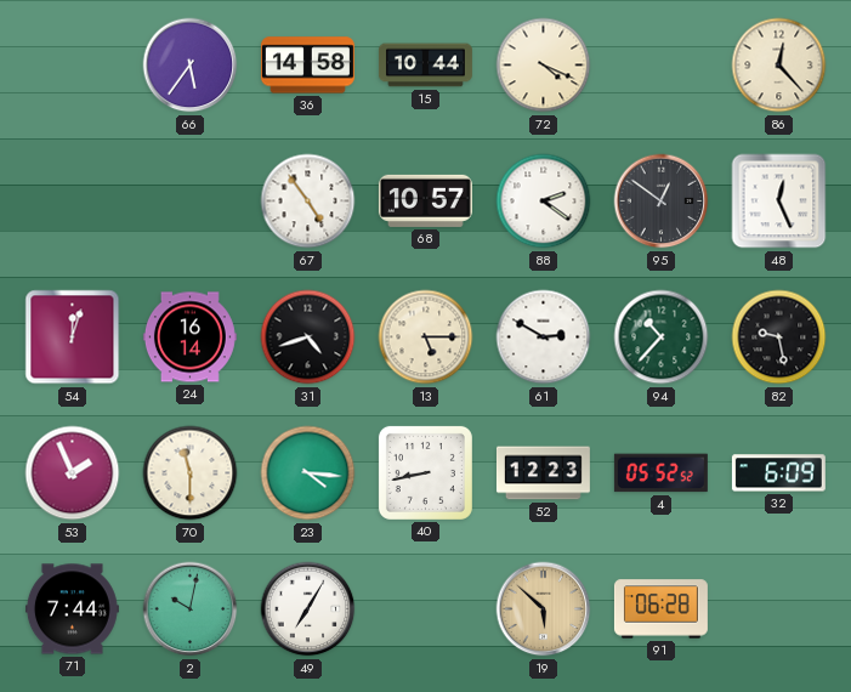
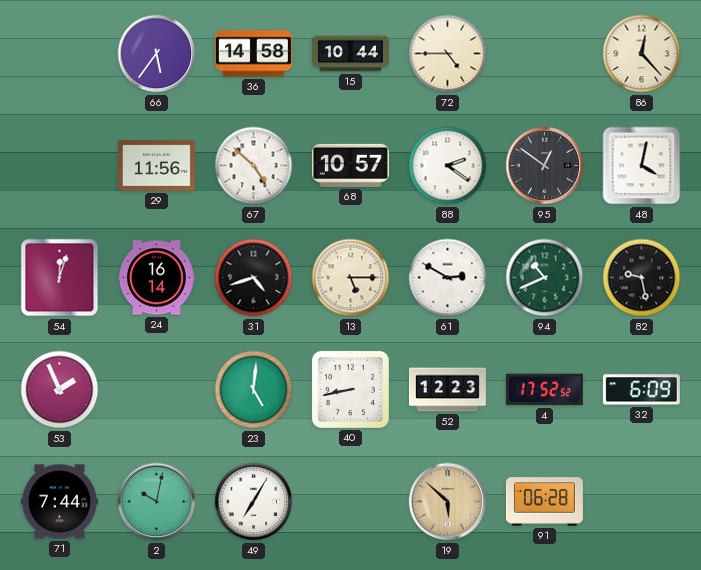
72: 4:19 -> 4:45
29: none -> 11:56
67: 4:54 -> 4:52
48: 12:26 -> 4:02
94: 10:37 -> 10:41
70: 11:30 -> none
23: 4:16 -> 5:01
4: 05:52 -> 17:52
